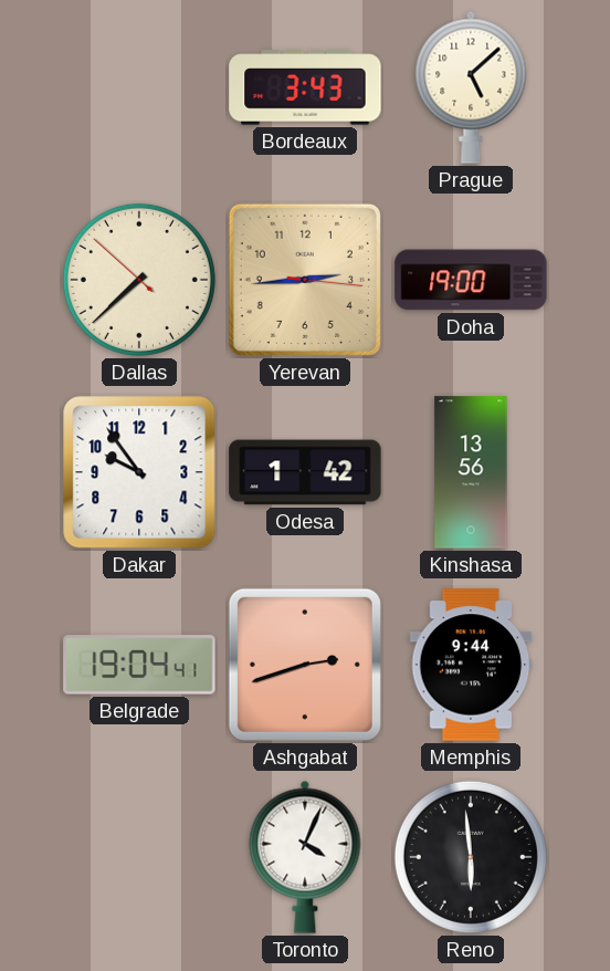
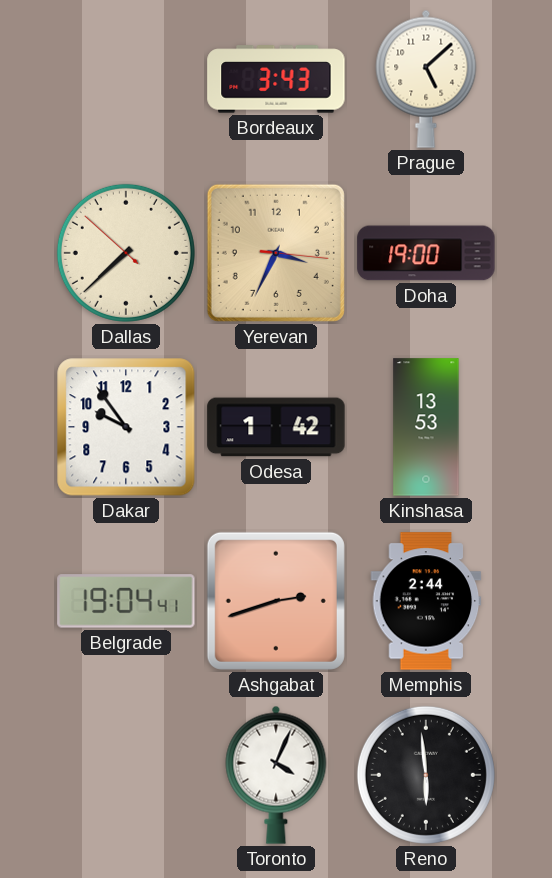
Yerevan: 2:44 -> 3:34
Kinshasa: 13:56 -> 13:53
Memphis: 9:44 -> 2:44
